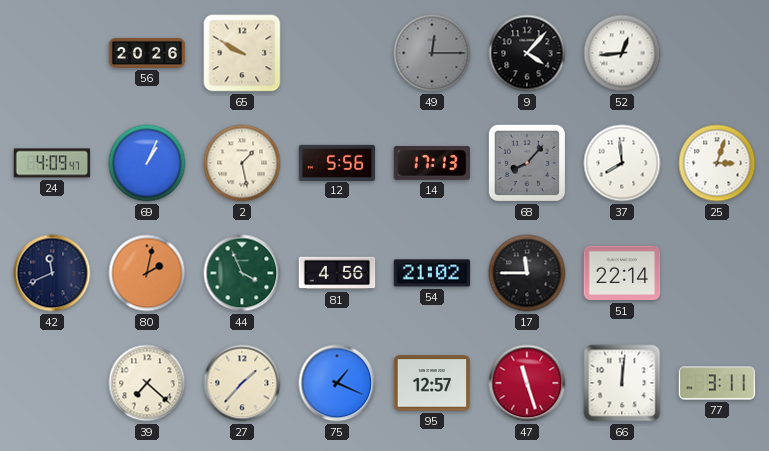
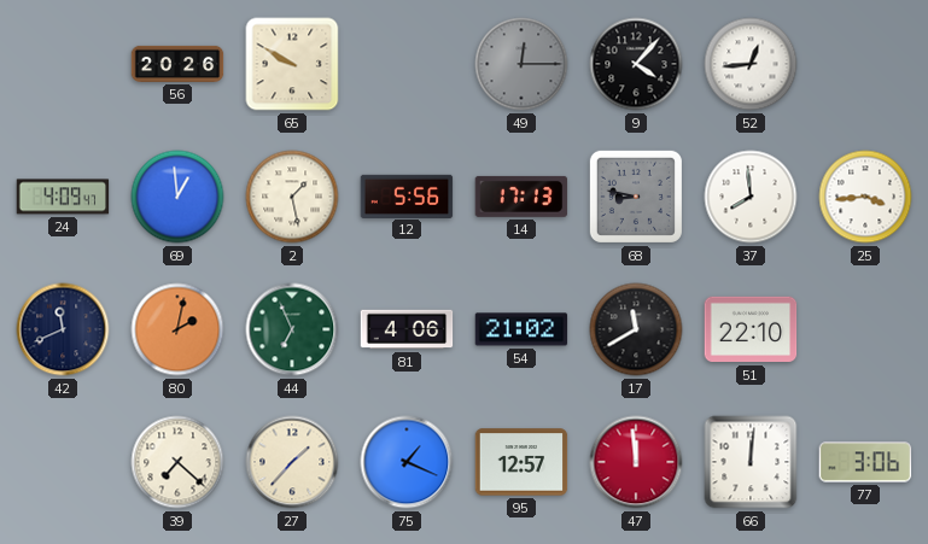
69: 1:04 -> 12:59
68: 8:07 -> 8:47
25: 3:03 -> 3:44
44: 3:56 -> 6:56
81: 4:56 -> 4:06
17: 11:45 -> 11:40
51: 22:14 -> 22:10
47: 11:27 -> 11:59
77: 3:11 -> 3:06
